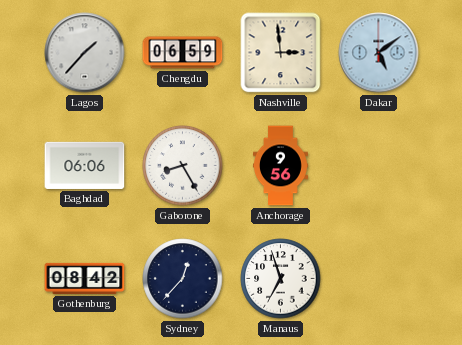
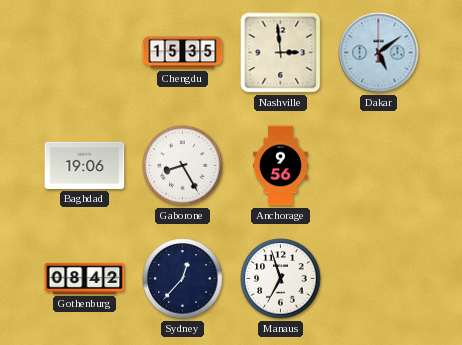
Lagos: 1:37 -> none
Chengdu: 06:59 -> 15:35
Baghdad: 06:06 -> 19:06
